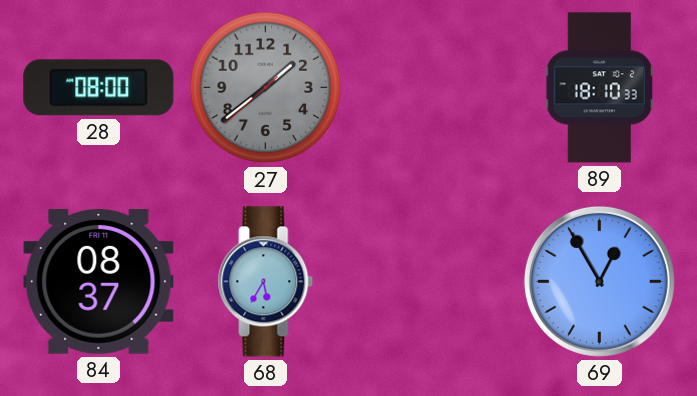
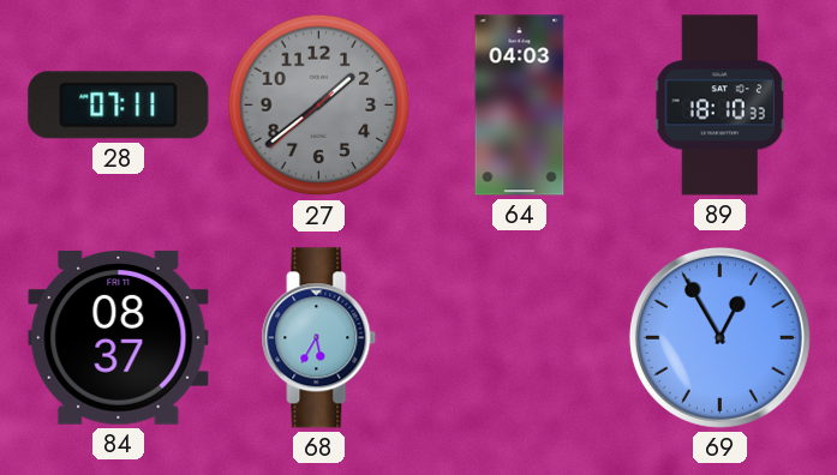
28: 08:00 -> 07:11
64: none -> 04:03
